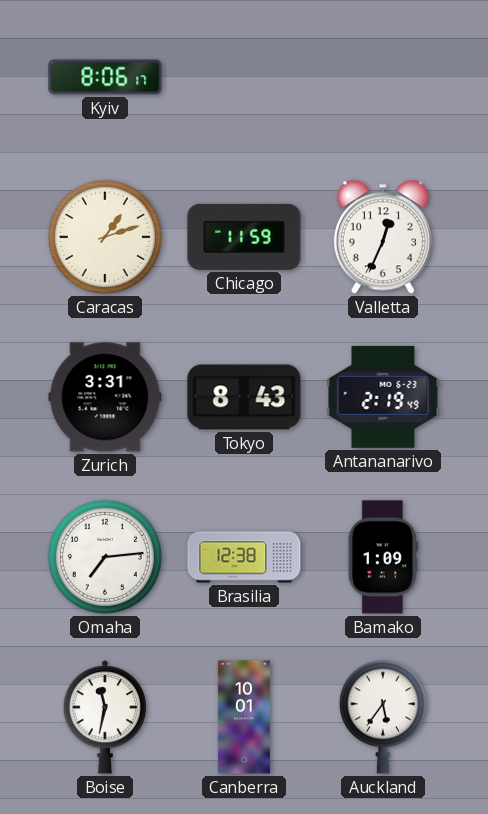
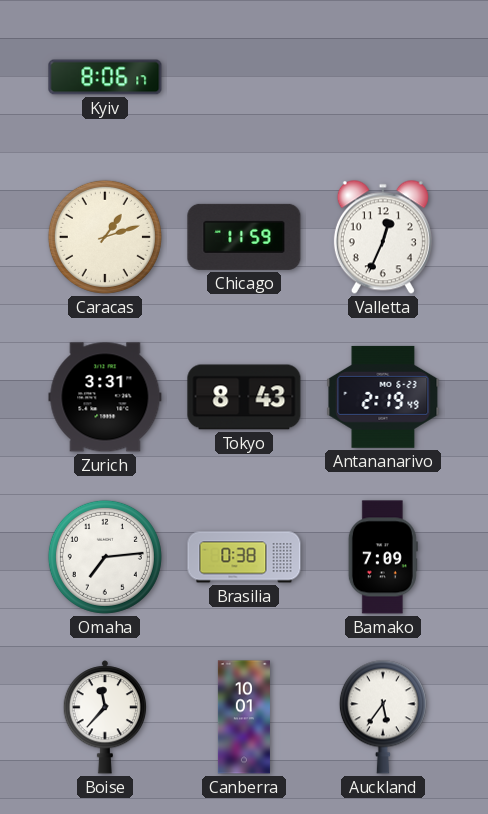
Brasilia: 12:38 -> 0:38
Bamako: 1:09 -> 7:09
Boise: 11:32 -> 11:37
